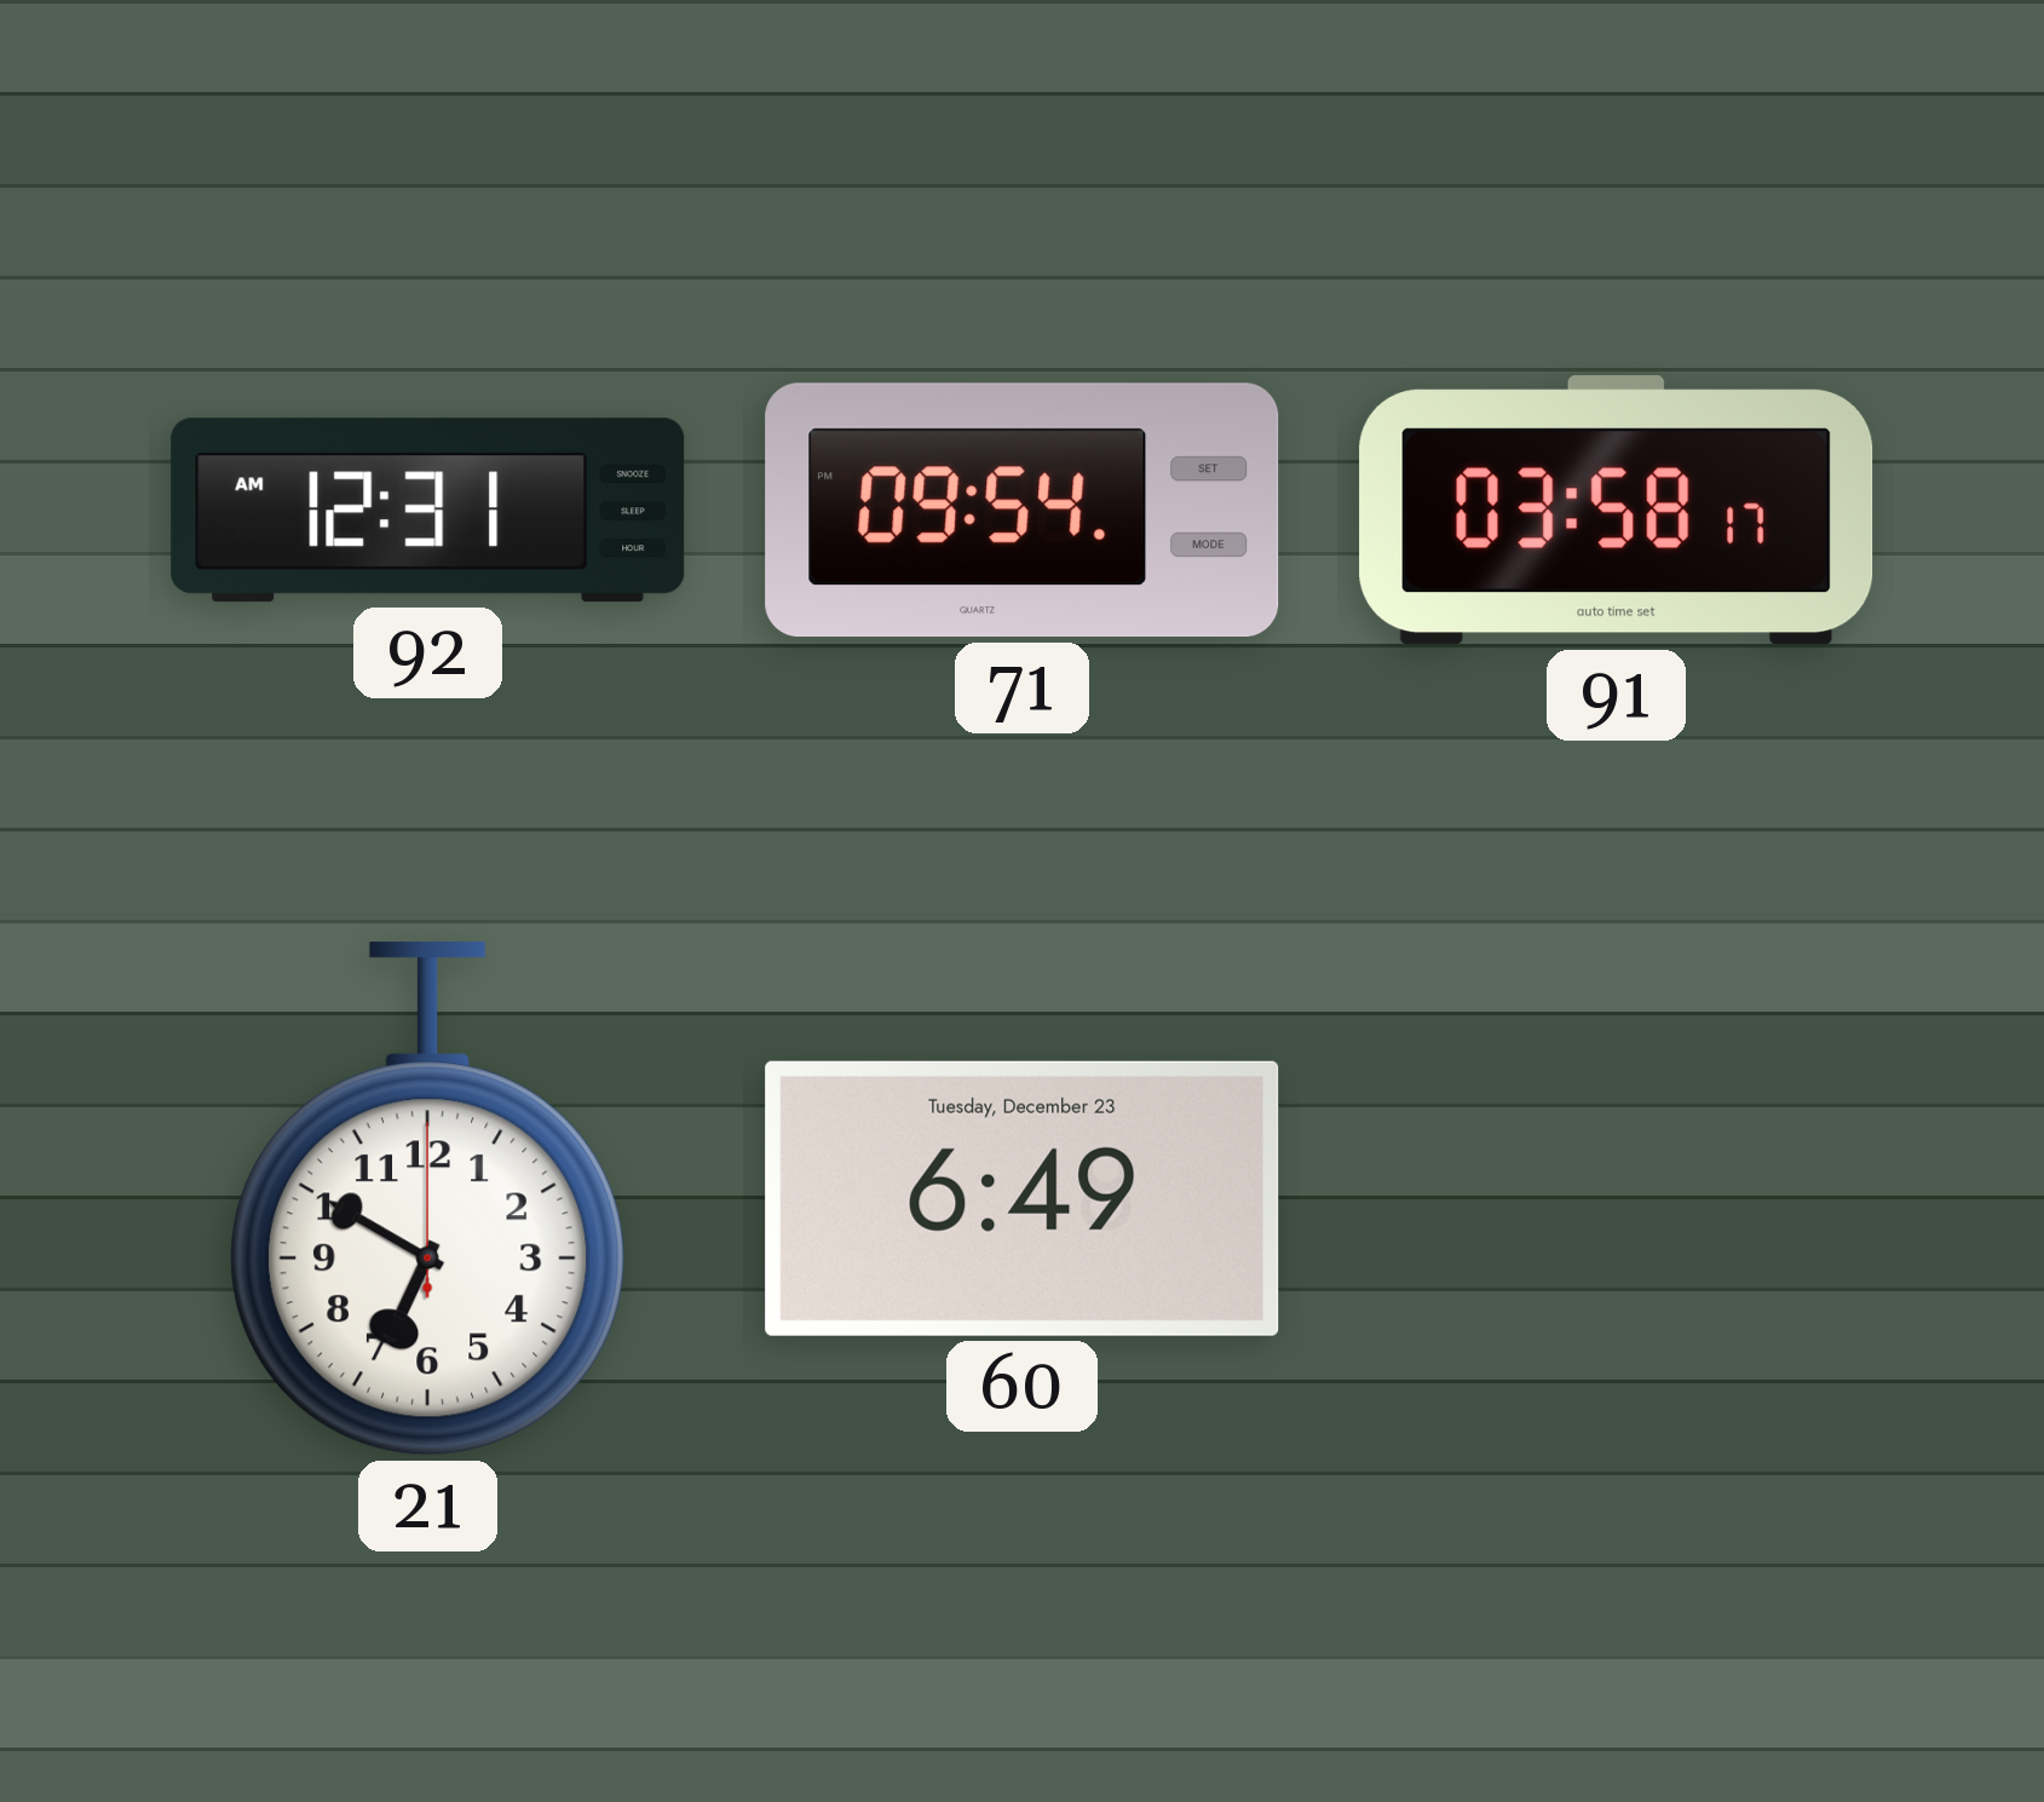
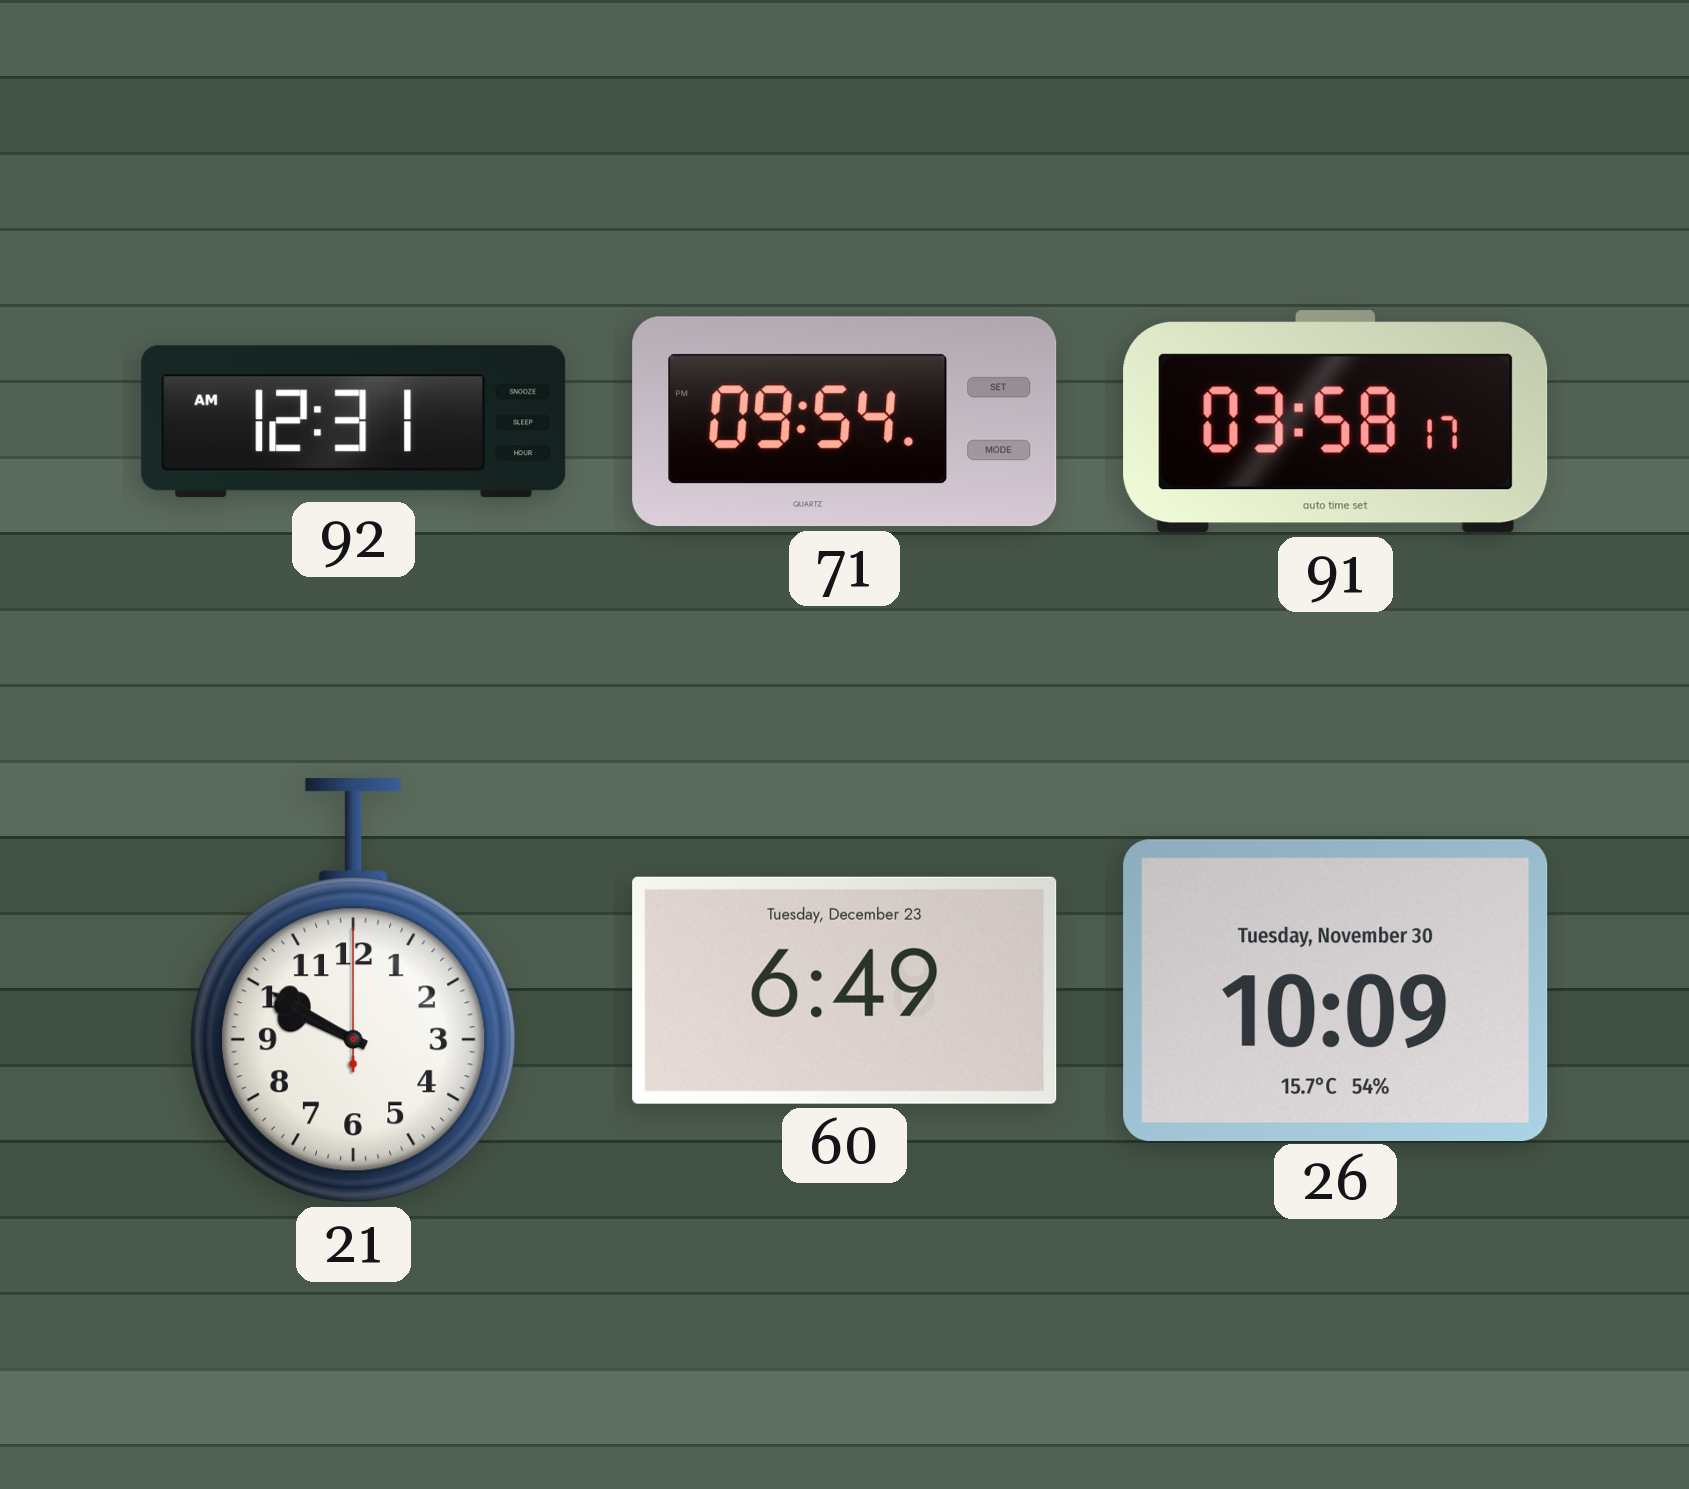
21: 6:50 -> 9:50
26: none -> 10:09
